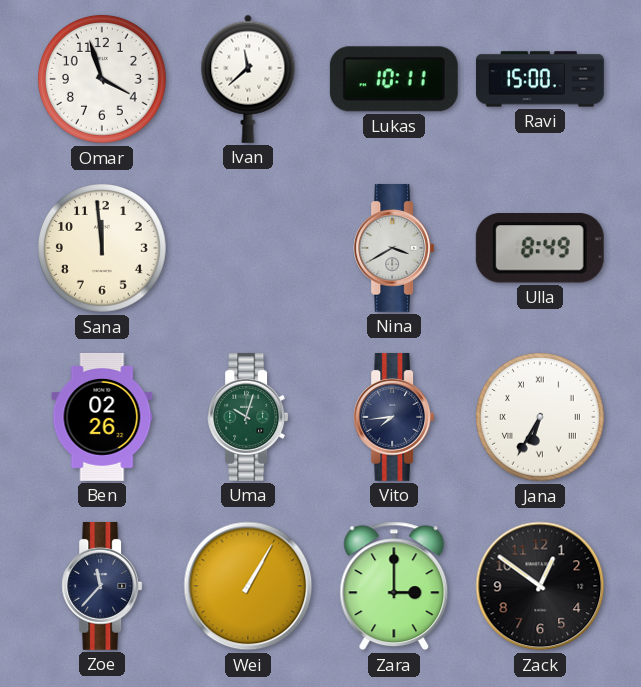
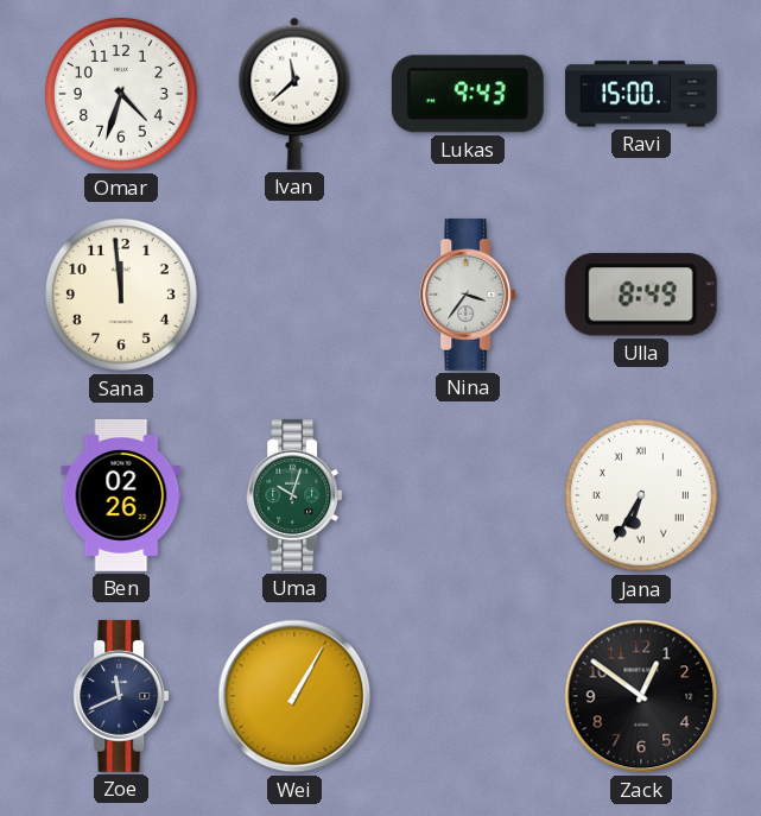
Omar: 3:57 -> 4:33
Lukas: 10:11 -> 9:43
Nina: 3:40 -> 3:36
Vito: 7:44 -> none
Zoe: 11:37 -> 11:41
Zara: 3:00 -> none
